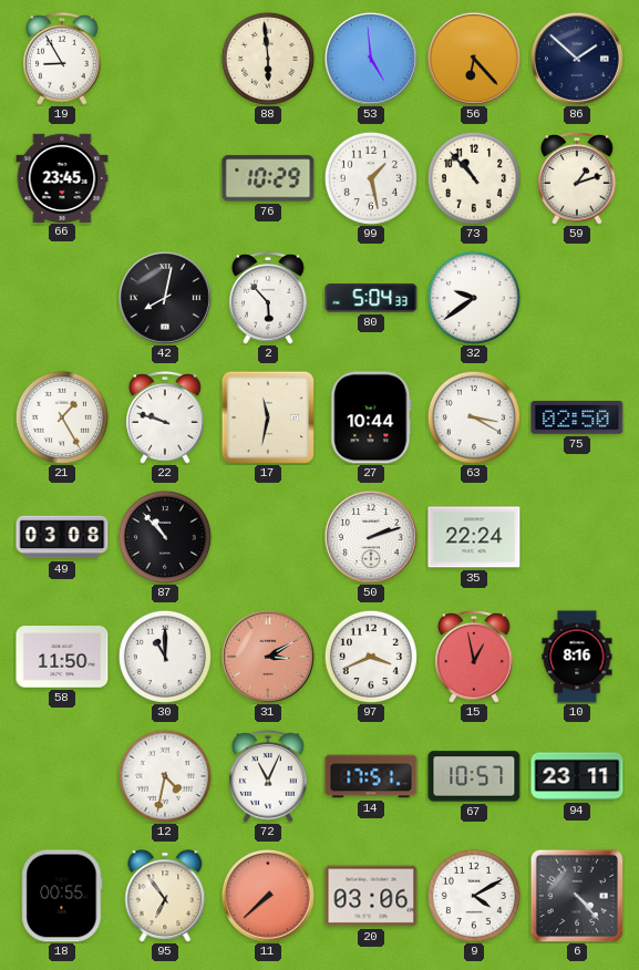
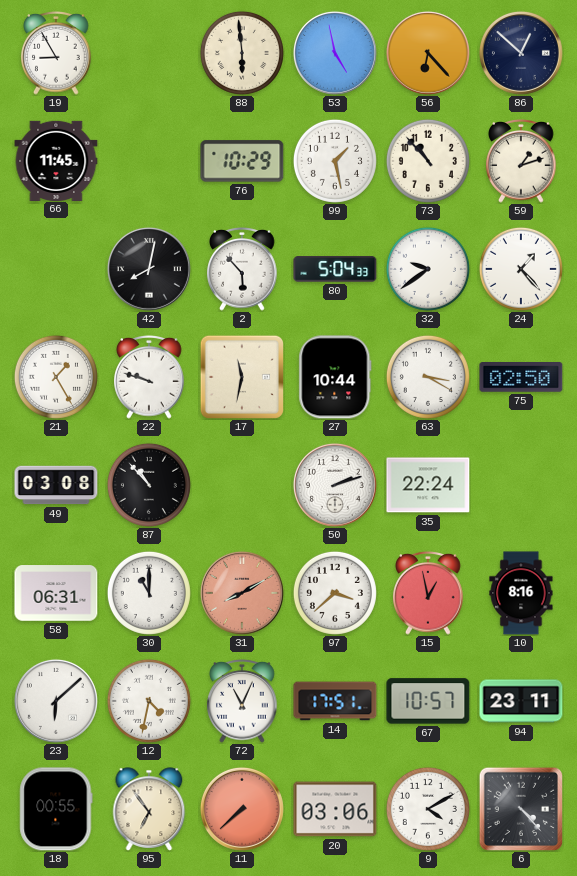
53: 4:59 -> 4:58
86: 1:52 -> 12:52
66: 23:45 -> 11:45
24: none -> 1:23
58: 11:50 -> 06:31
31: 3:10 -> 8:10
97: 3:41 -> 3:38
23: none -> 6:08
